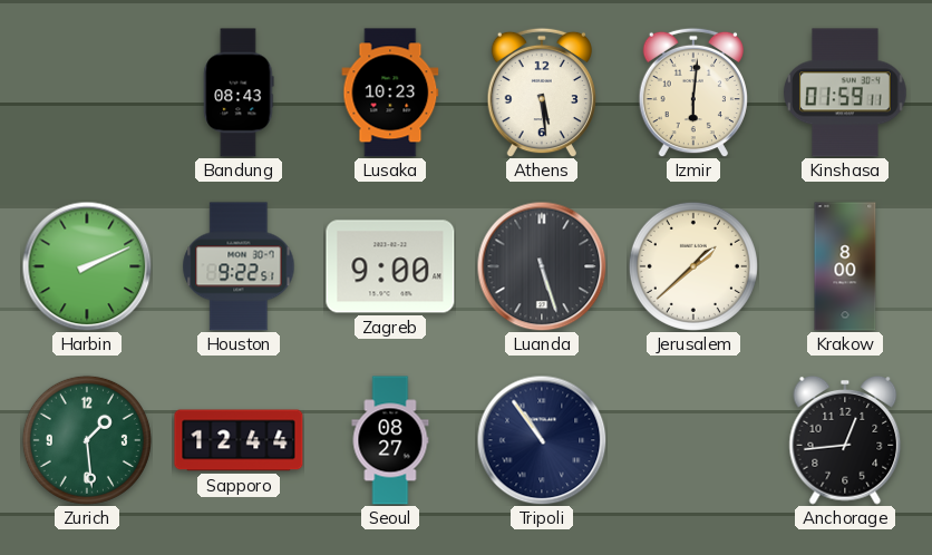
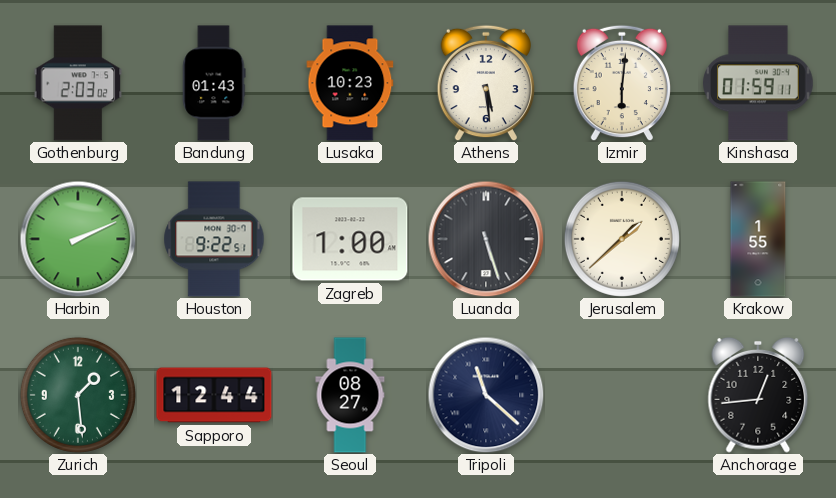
Gothenburg: none -> 2:03
Bandung: 08:43 -> 01:43
Zagreb: 9:00 -> 1:00
Krakow: 8:00 -> 1:55
Tripoli: 10:54 -> 11:22
